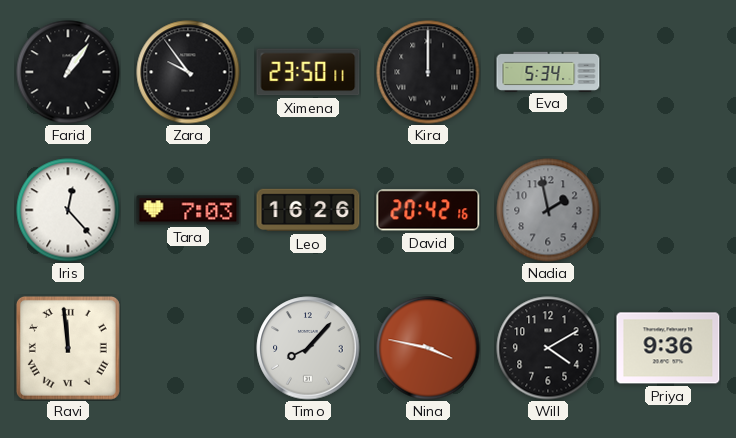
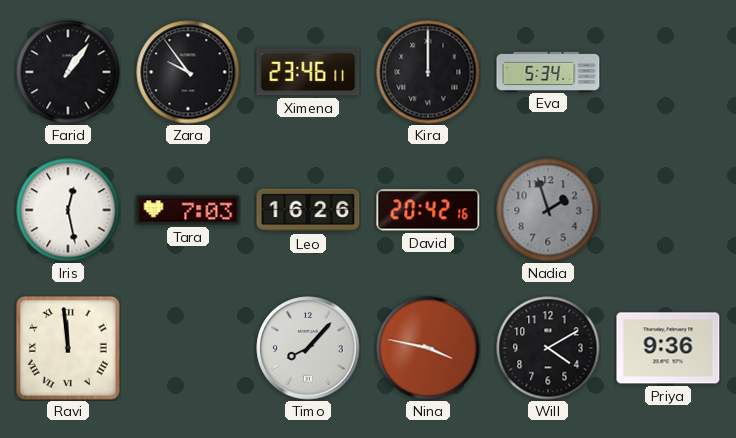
Ximena: 23:50 -> 23:46
Iris: 12:23 -> 12:28
Nadia: 1:58 -> 1:57
